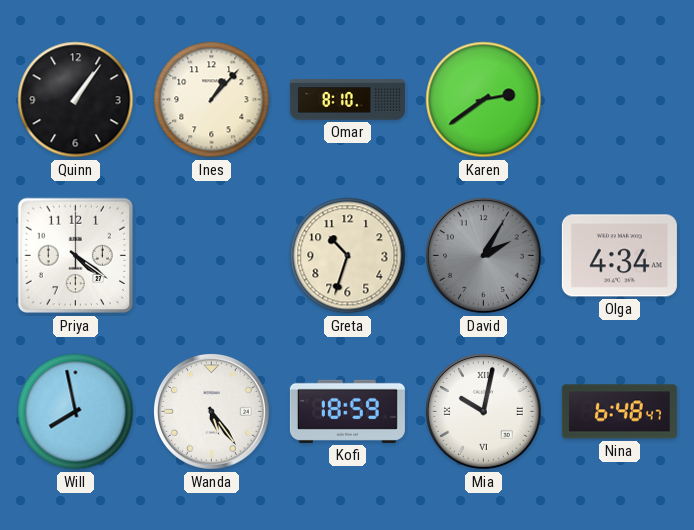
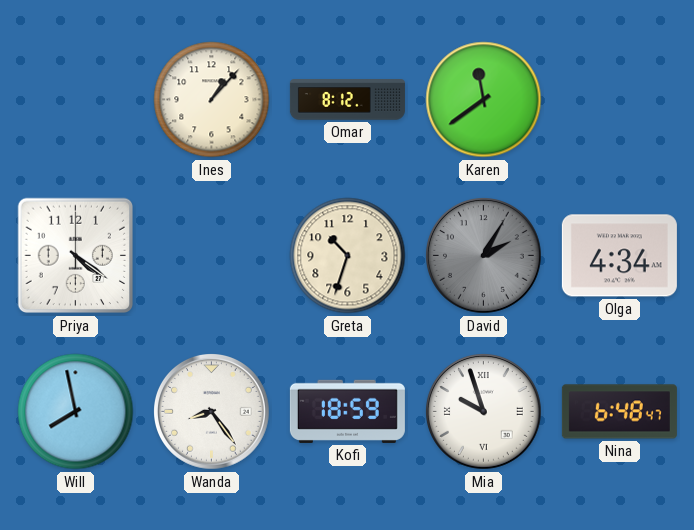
Quinn: 1:06 -> none
Omar: 8:10 -> 8:12
Karen: 2:39 -> 11:39
Wanda: 5:24 -> 8:24
Mia: 10:02 -> 9:57
